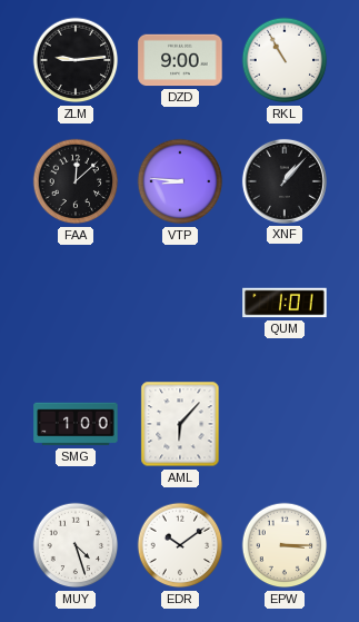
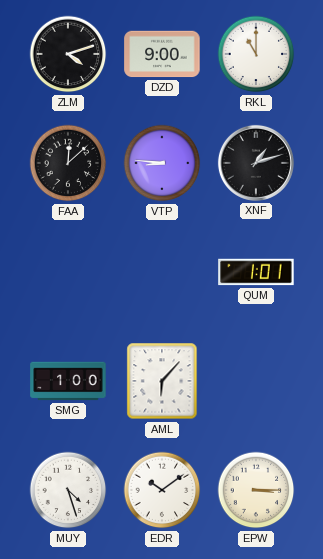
ZLM: 9:14 -> 4:12
RKL: 10:55 -> 11:00
XNF: 1:07 -> 1:12
